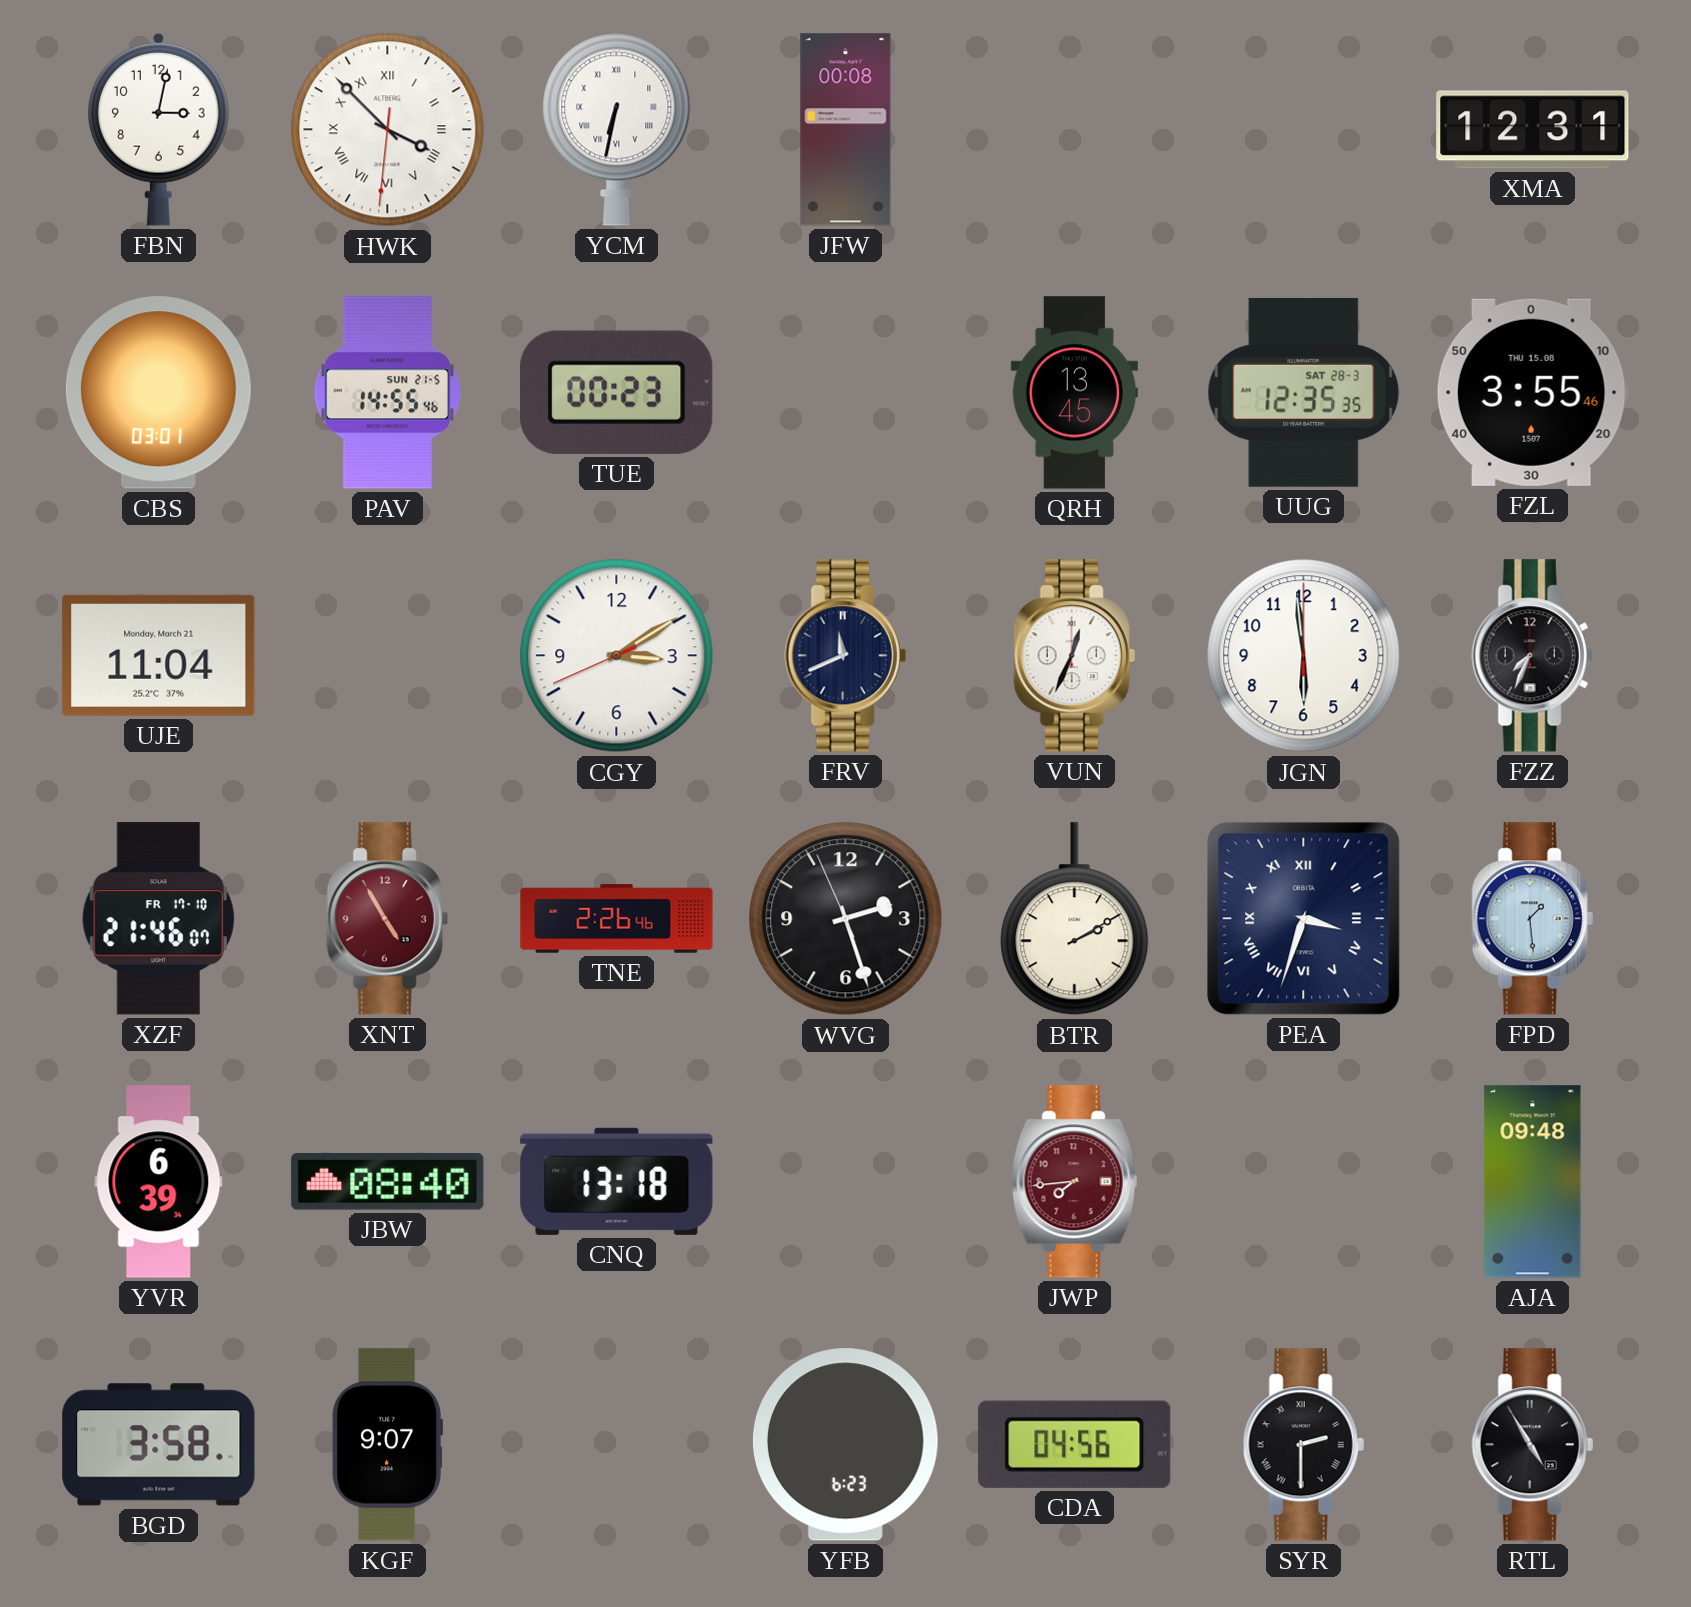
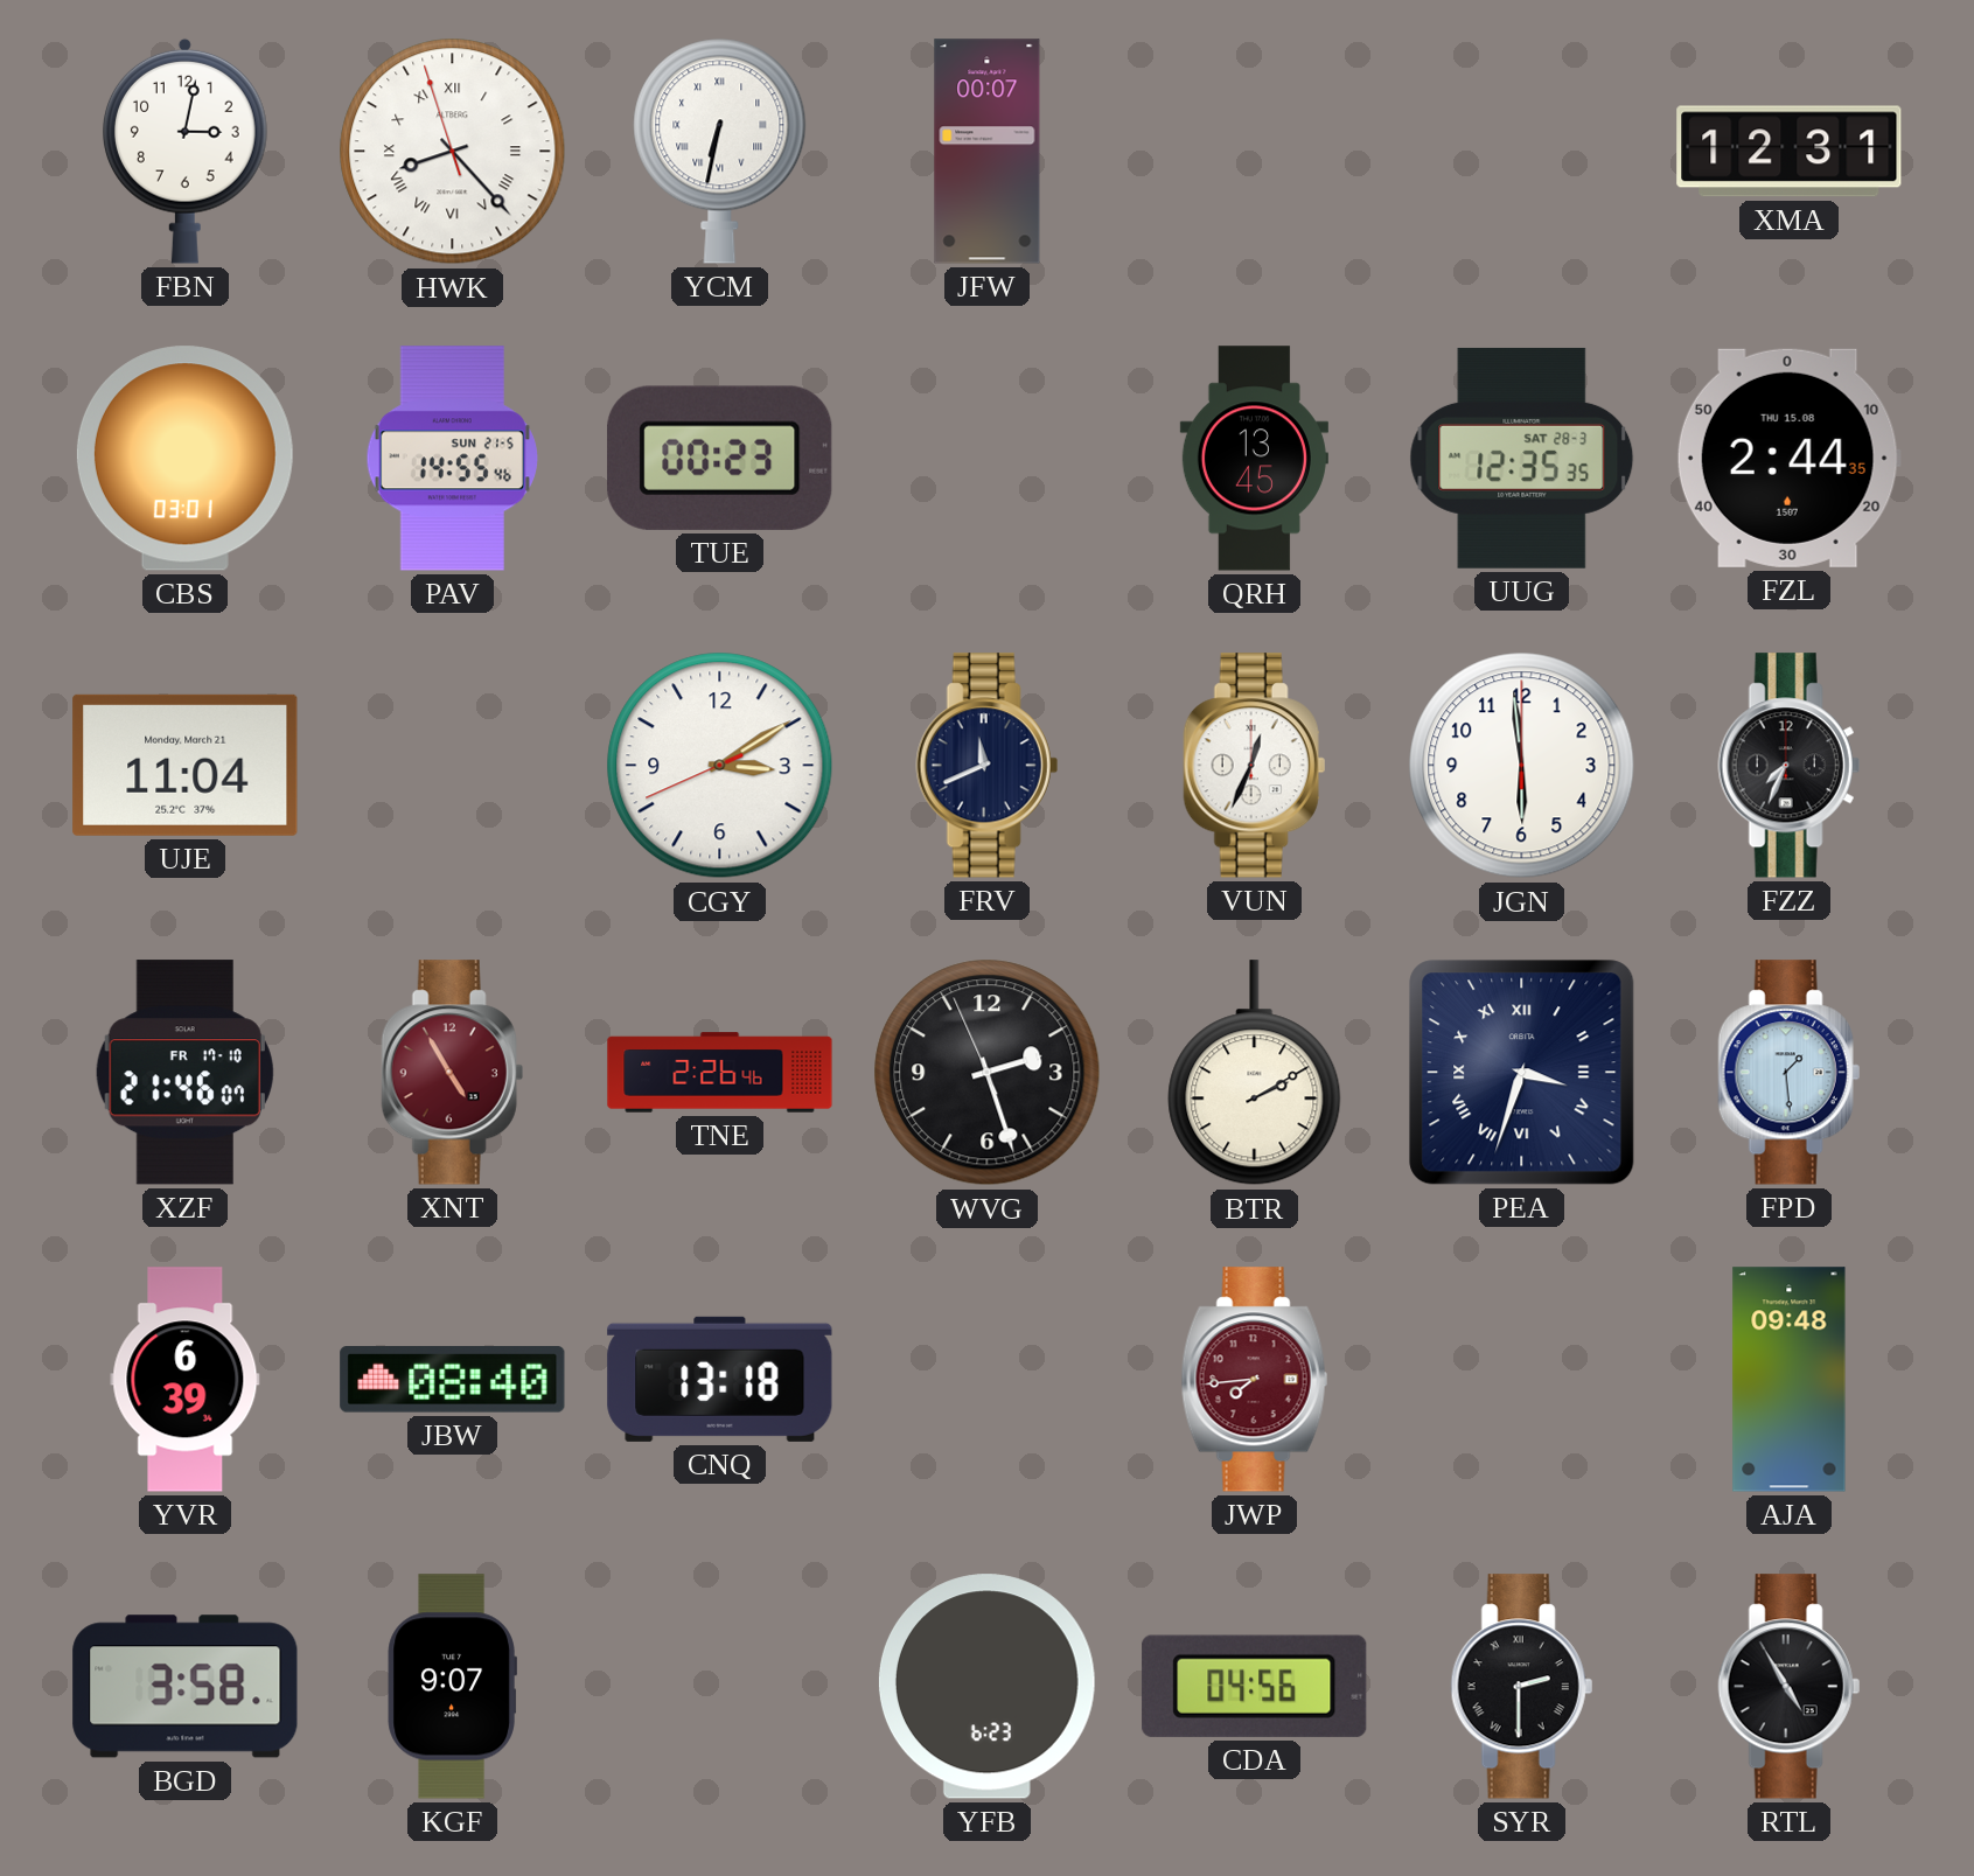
HWK: 3:52 -> 8:22
JFW: 00:08 -> 00:07
FZL: 3:55 -> 2:44
